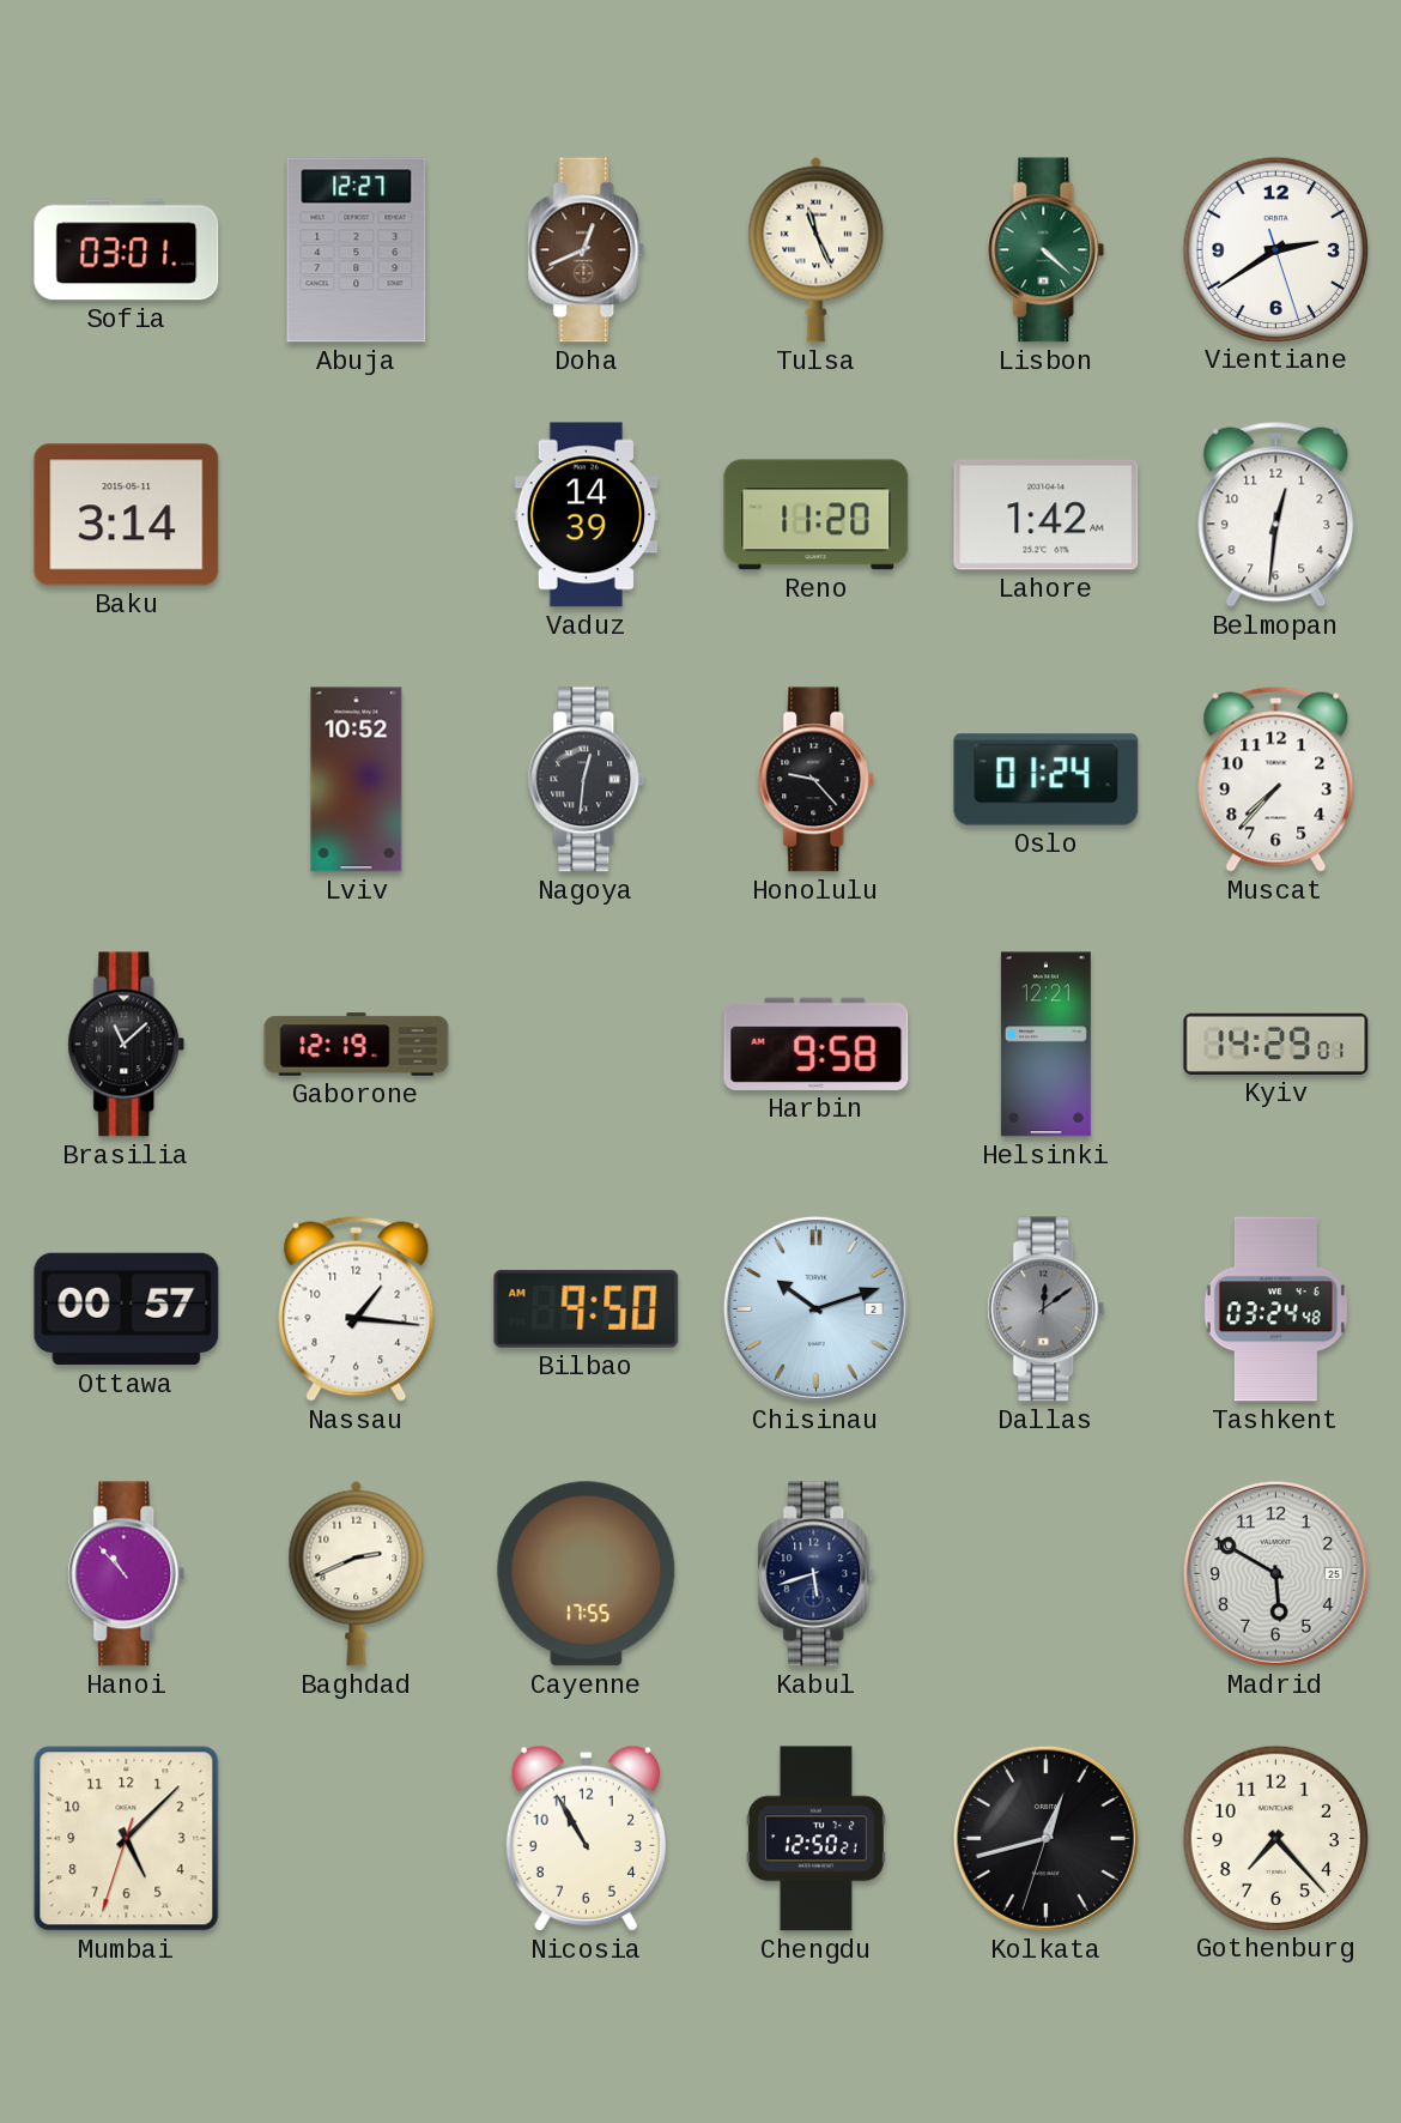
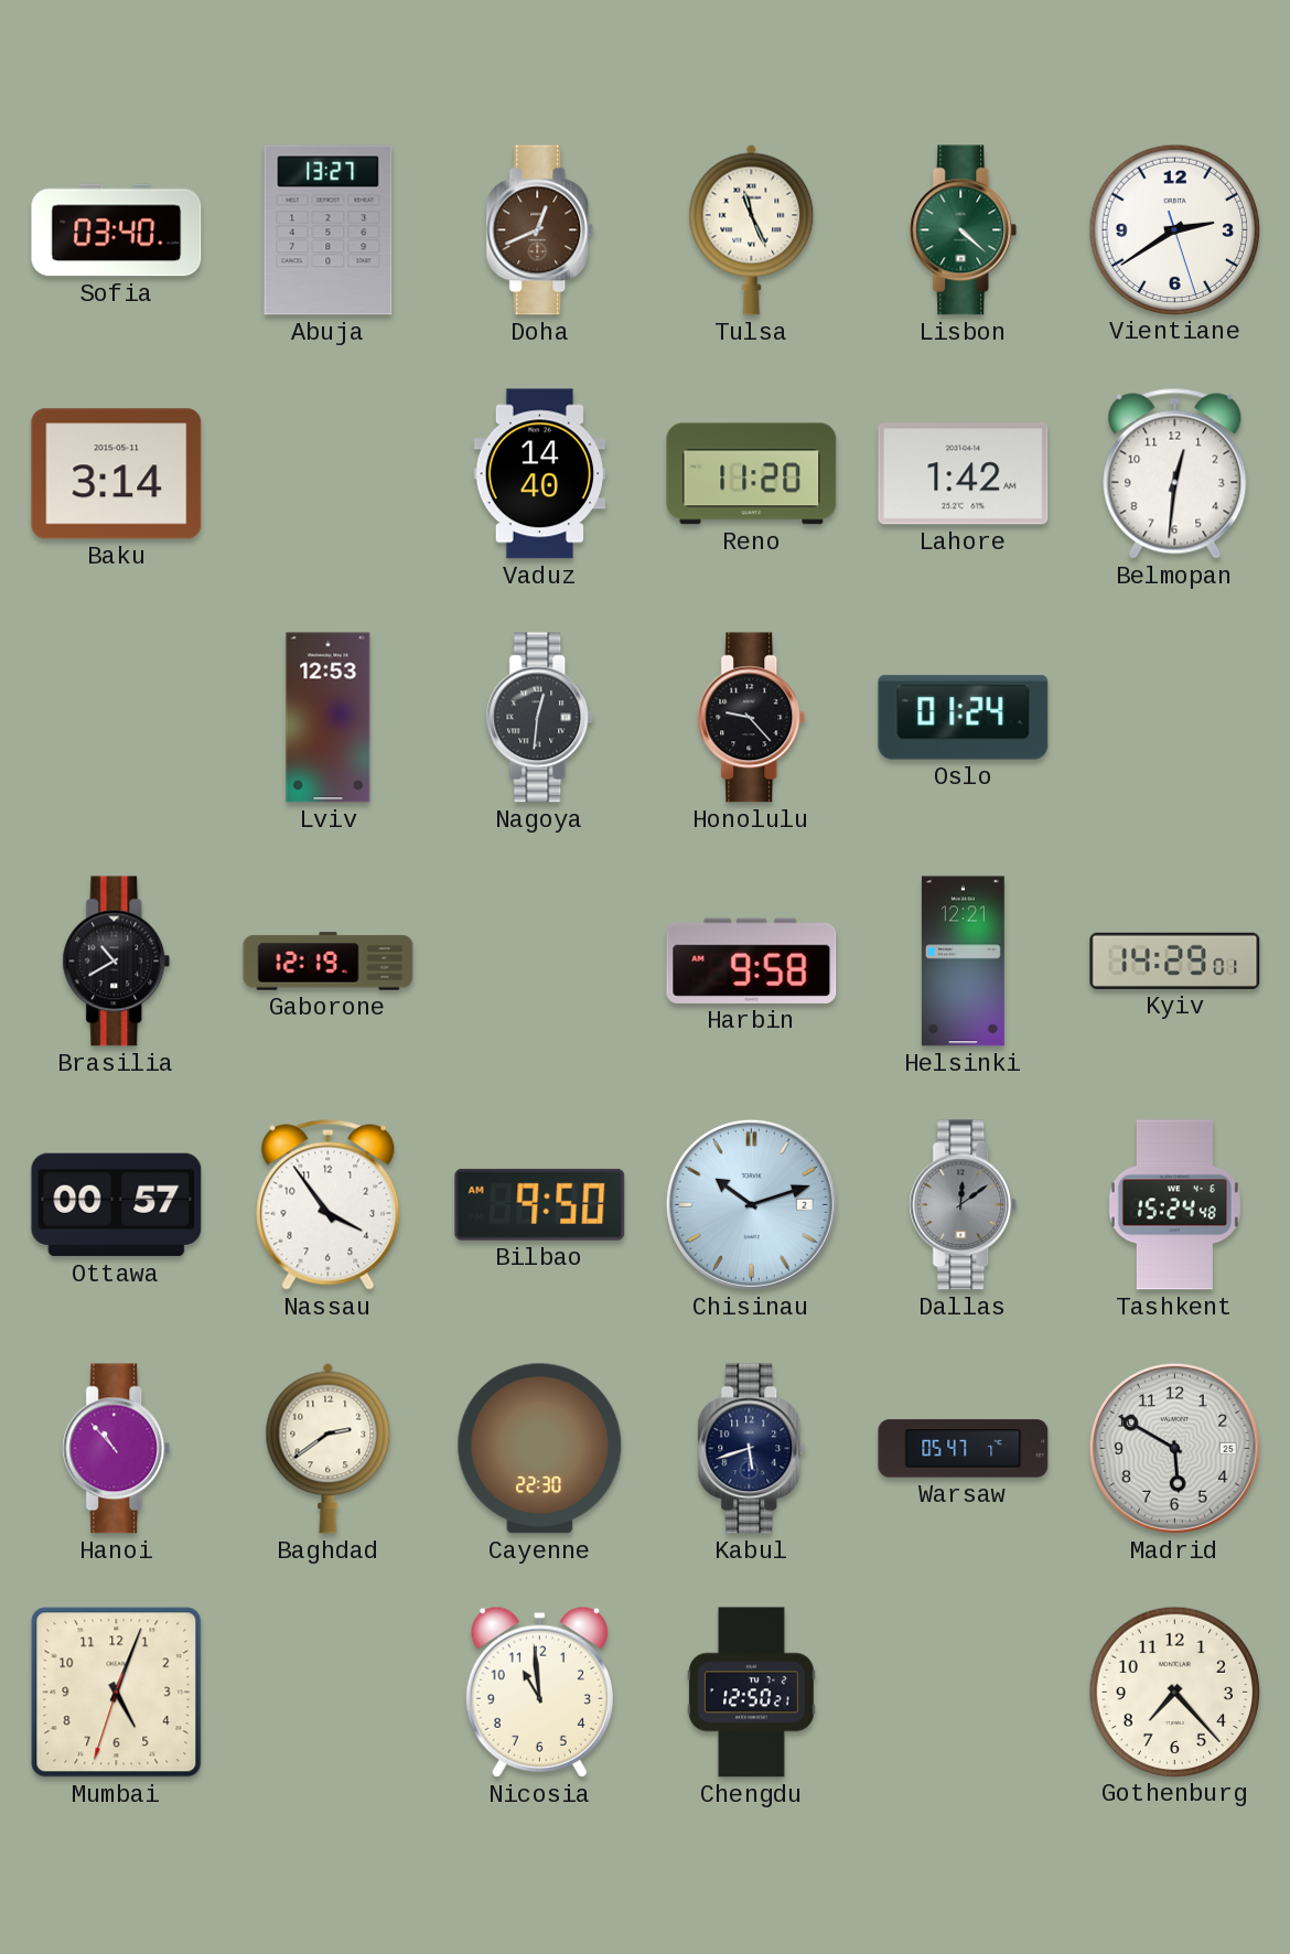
Sofia: 03:01 -> 03:40
Abuja: 12:27 -> 13:27
Vaduz: 14:39 -> 14:40
Lviv: 10:52 -> 12:53
Muscat: 7:37 -> none
Brasilia: 11:08 -> 10:40
Nassau: 1:16 -> 3:54
Tashkent: 03:24 -> 15:24
Baghdad: 2:41 -> 2:39
Cayenne: 17:55 -> 22:30
Warsaw: none -> 05:47
Mumbai: 5:07 -> 5:03
Nicosia: 10:55 -> 10:59
Kolkata: 12:42 -> none
